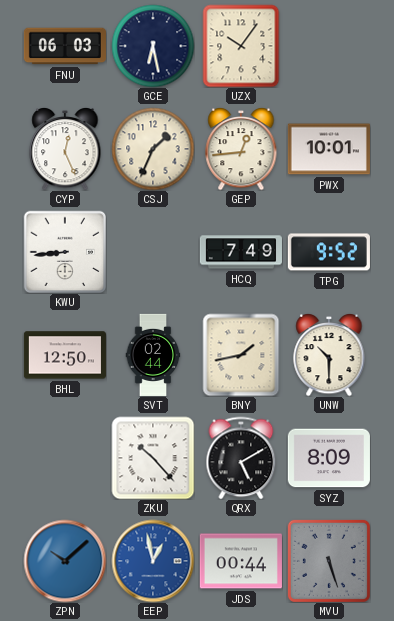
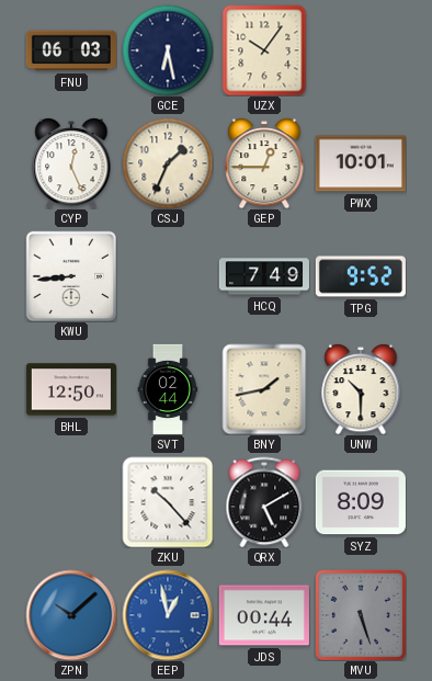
GEP: 12:44 -> 12:45
